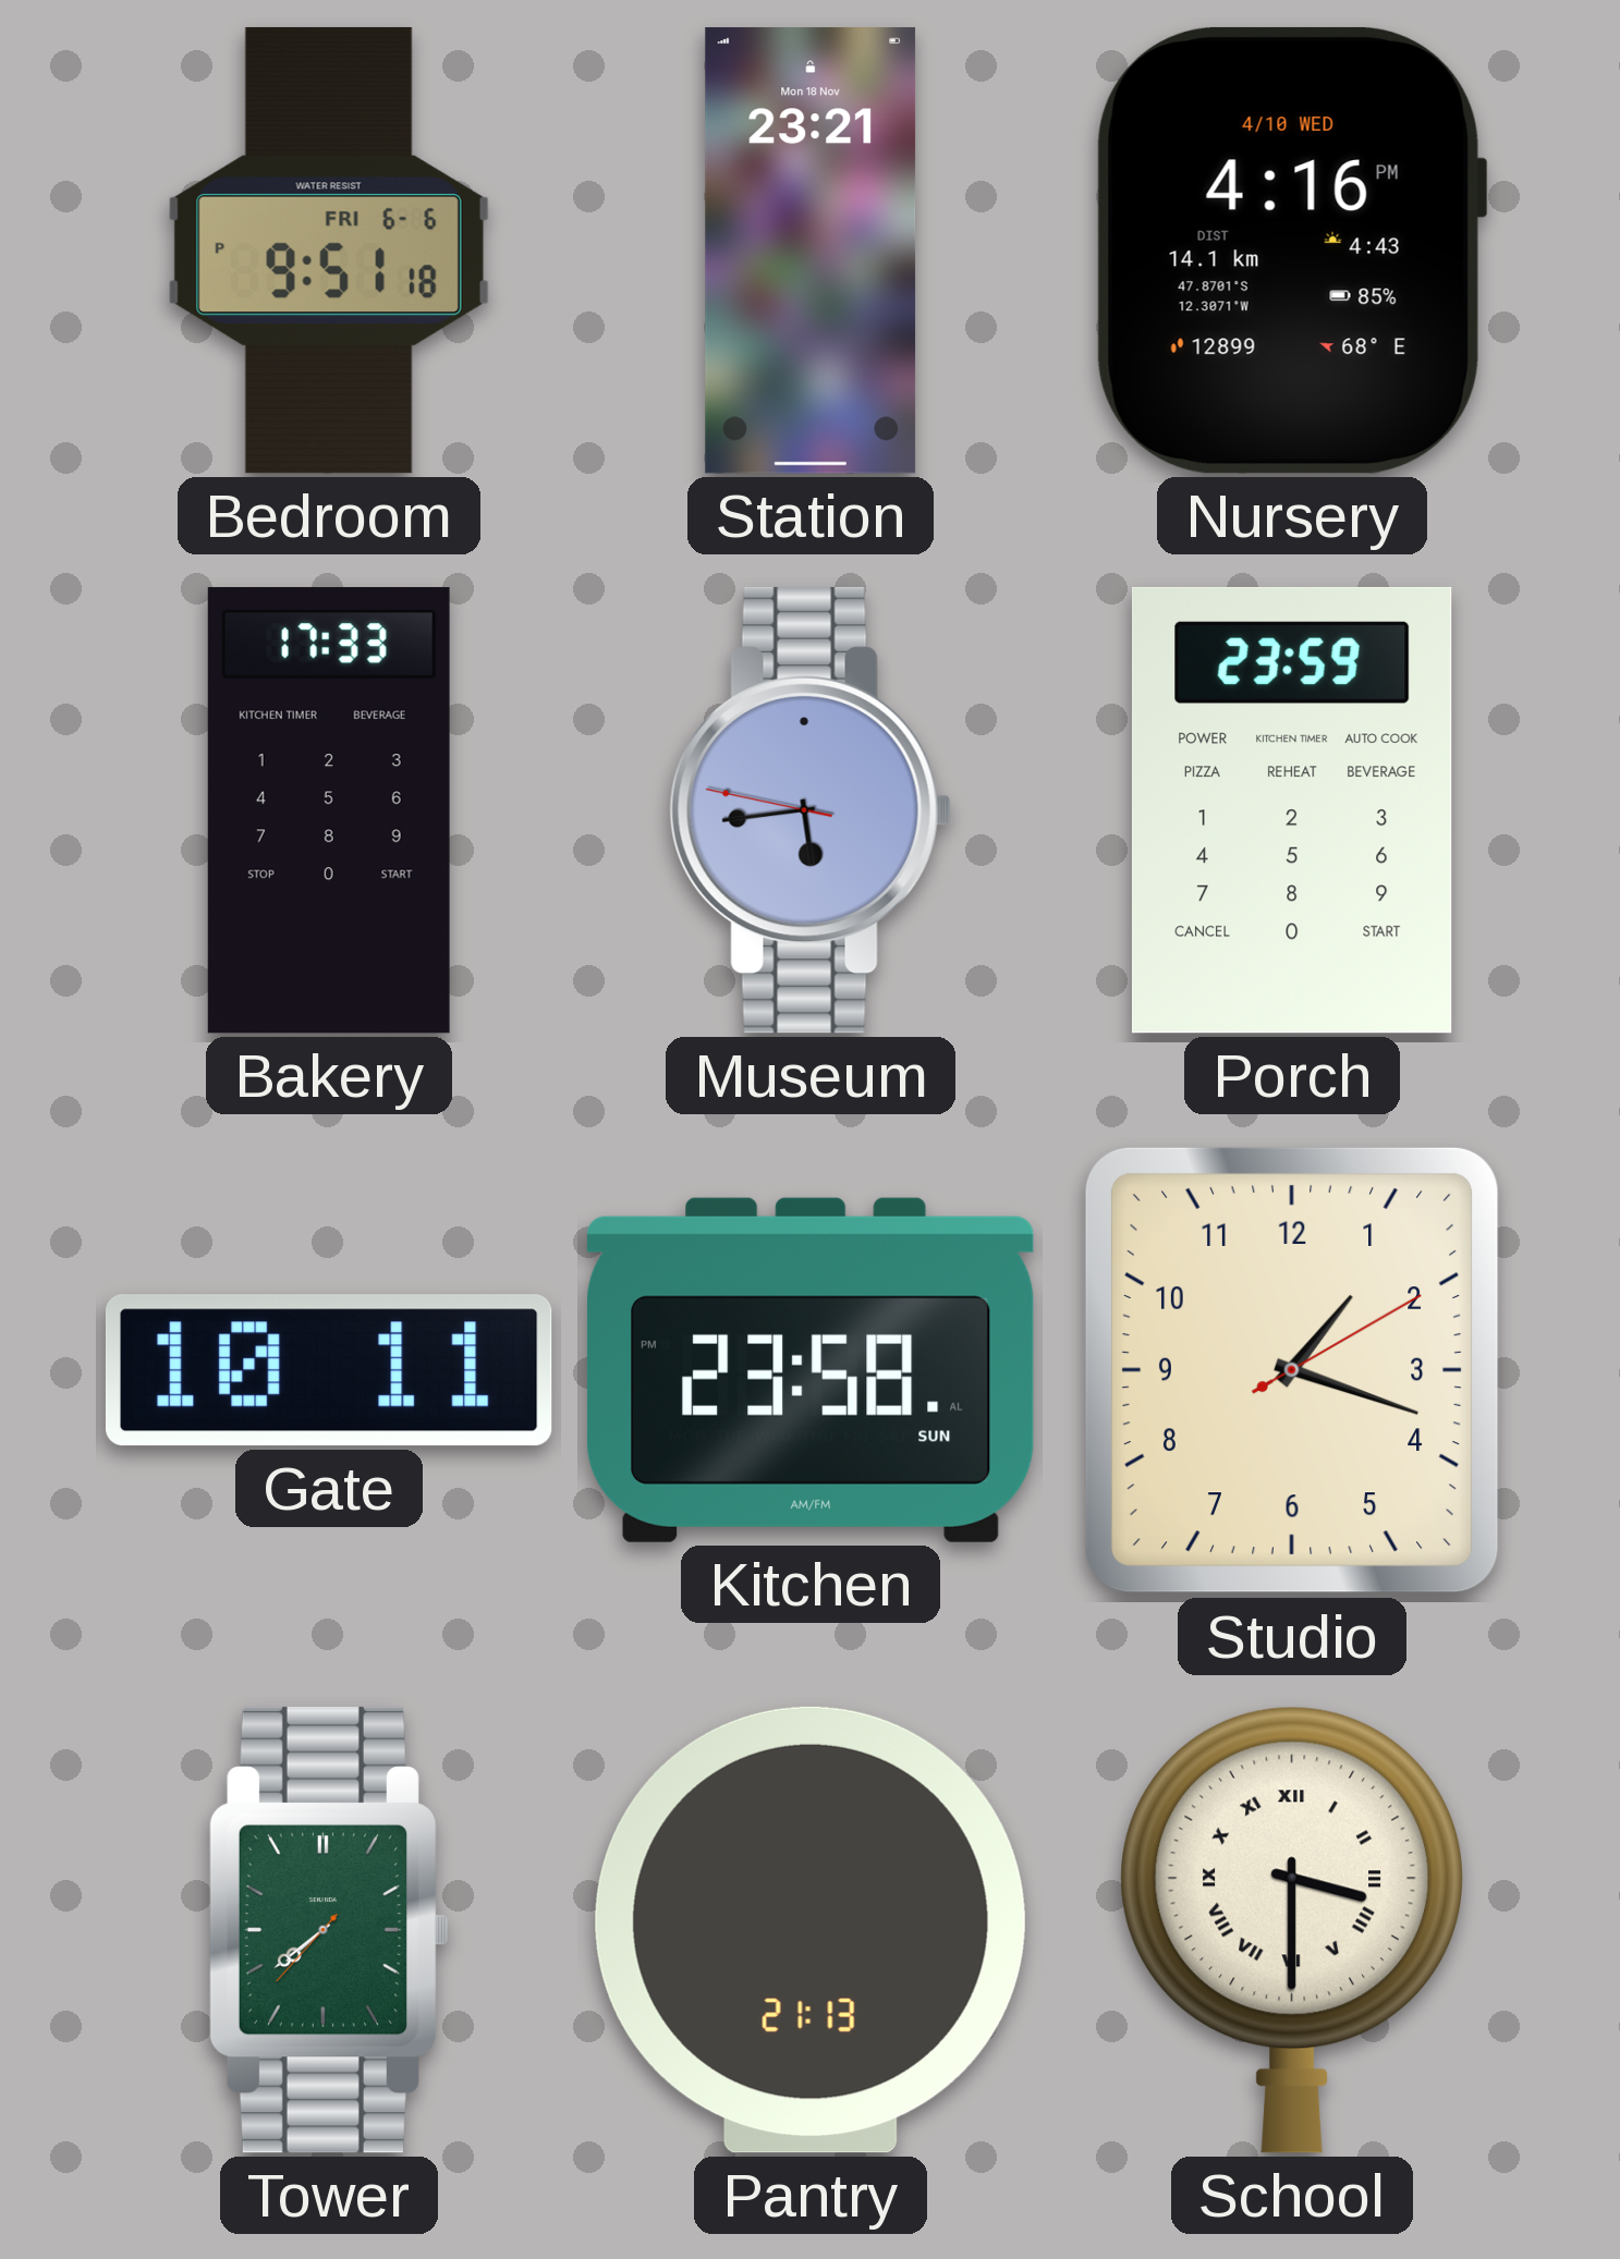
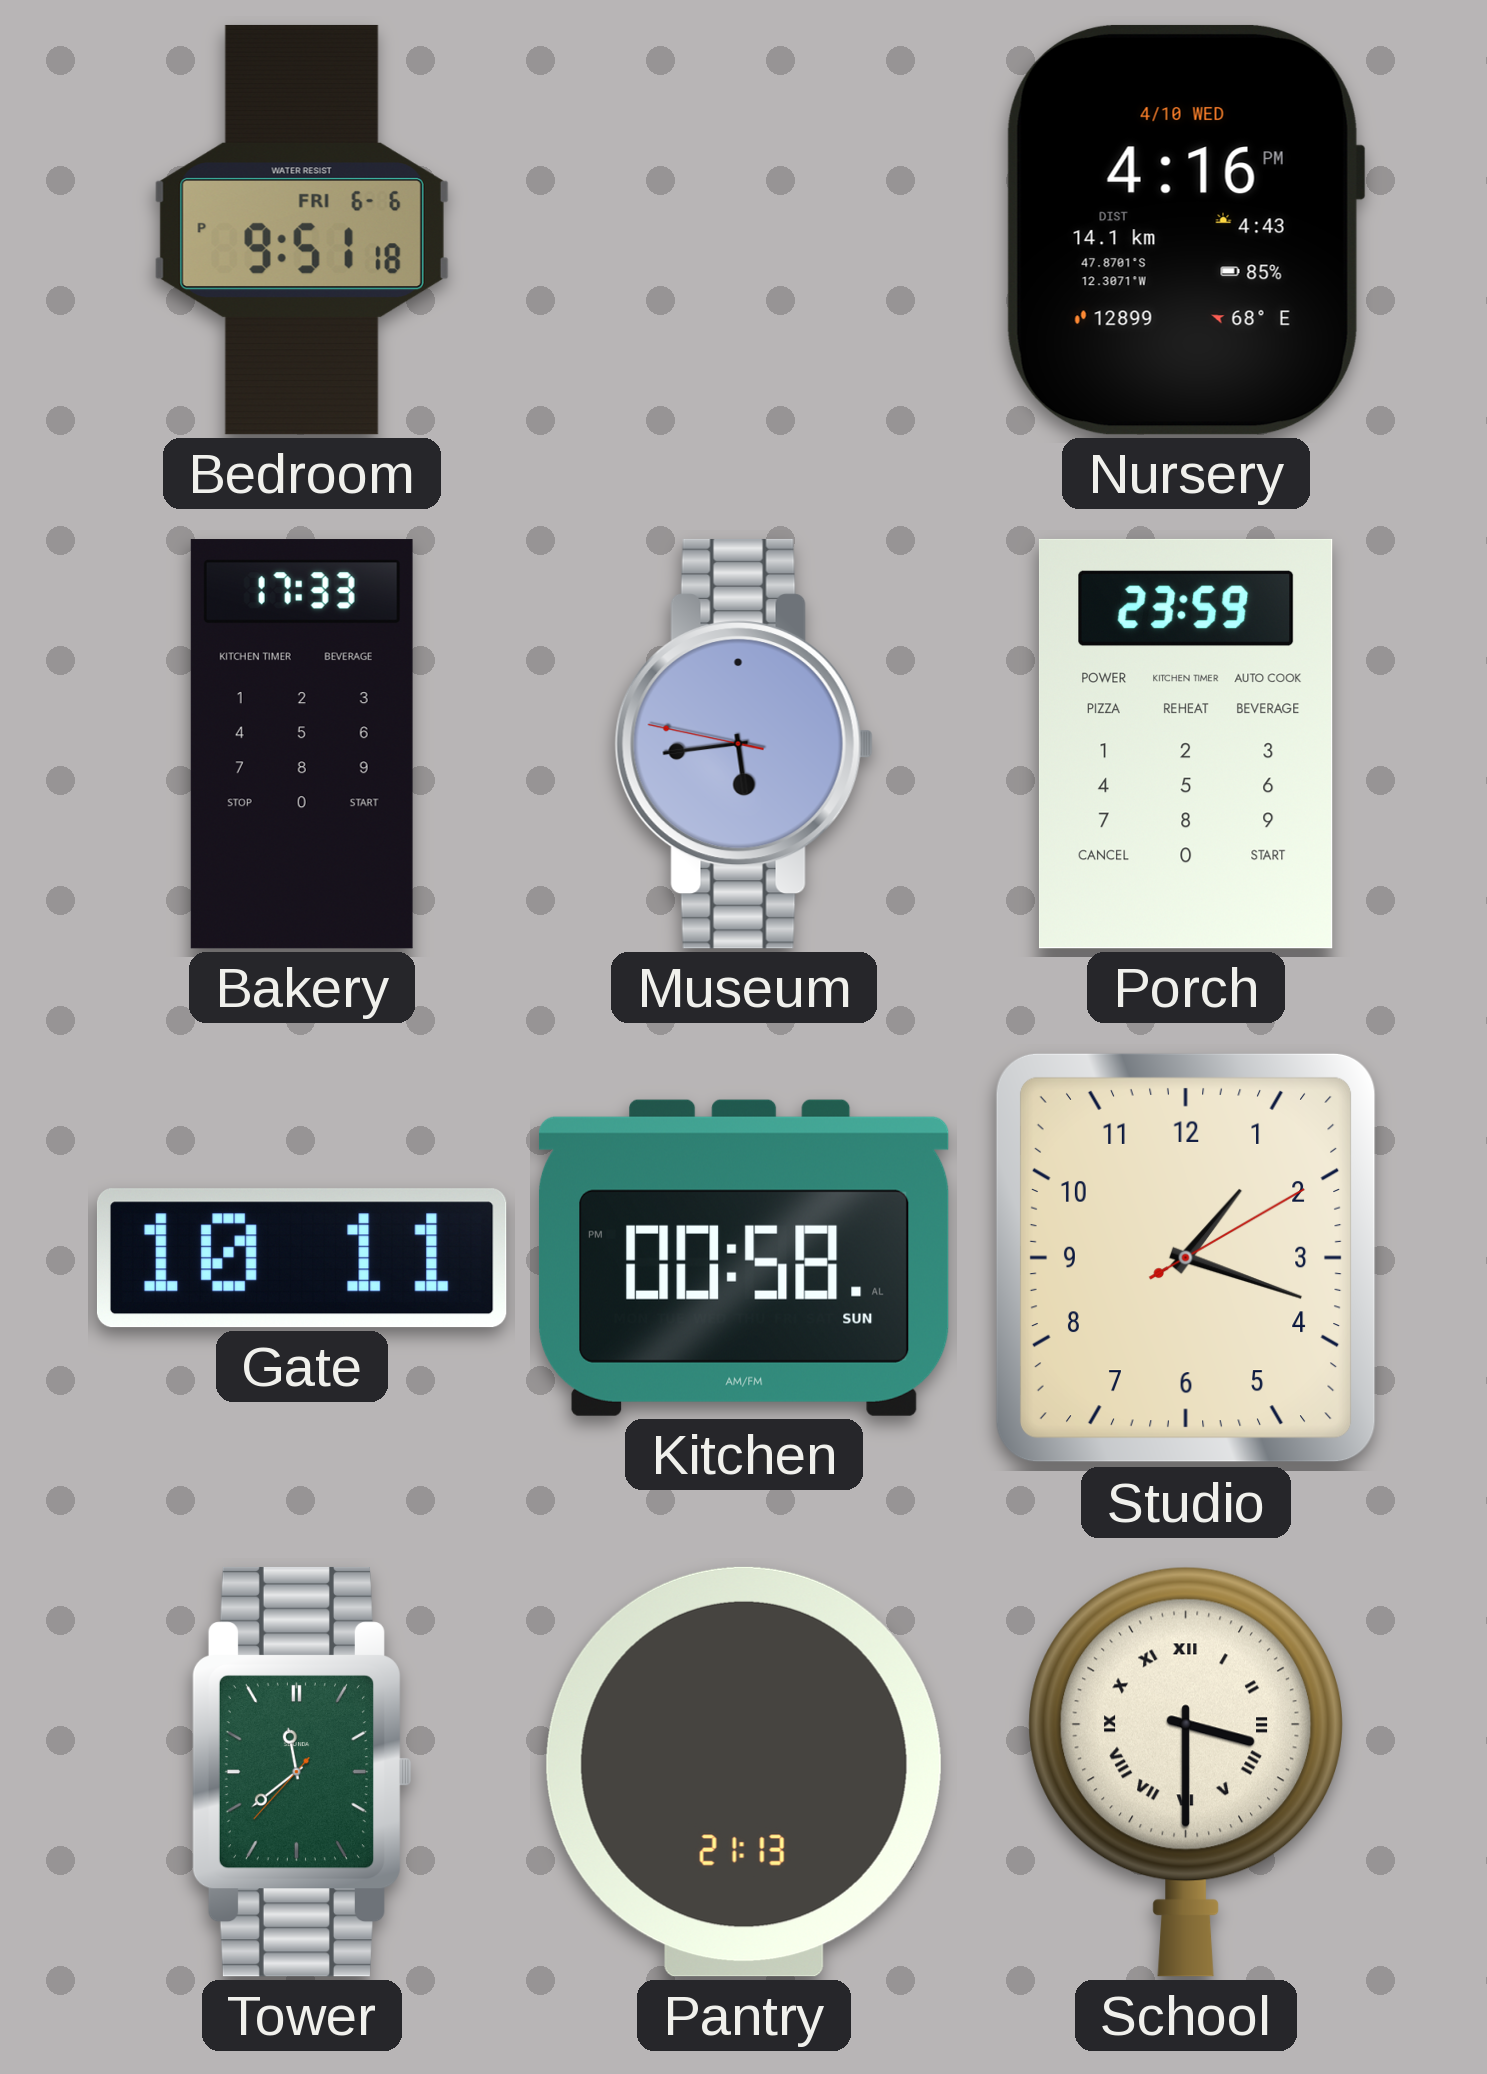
Station: 23:21 -> none
Kitchen: 23:58 -> 00:58
Tower: 7:38 -> 11:38
